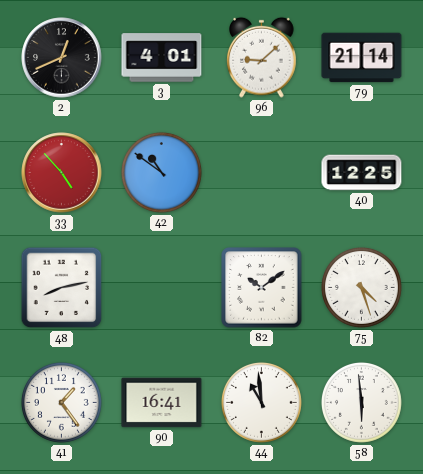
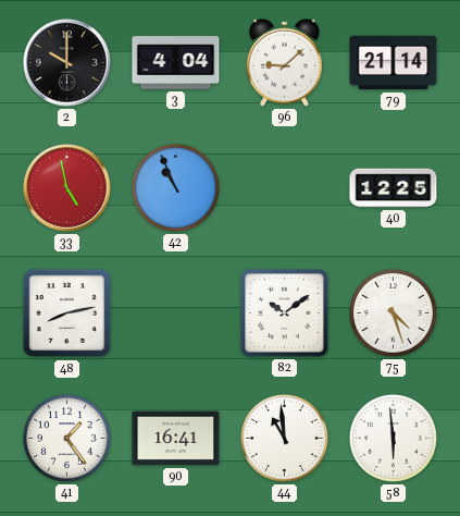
2: 12:41 -> 10:00
3: 4:01 -> 4:04
33: 4:53 -> 4:58
42: 10:51 -> 10:56
